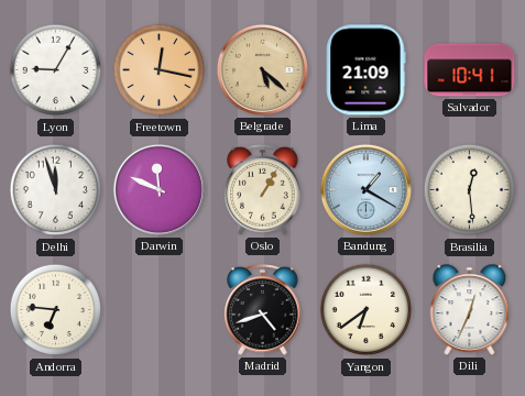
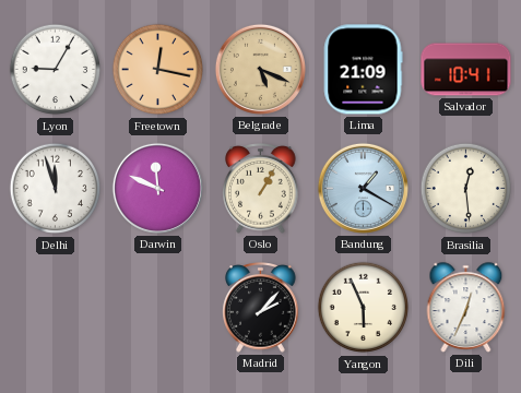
Belgrade: 5:22 -> 5:19
Andorra: 6:46 -> none
Madrid: 4:42 -> 2:07
Yangon: 6:39 -> 5:56
